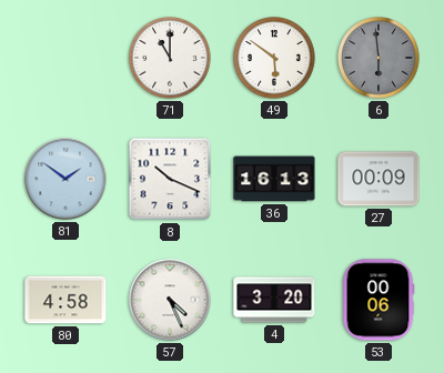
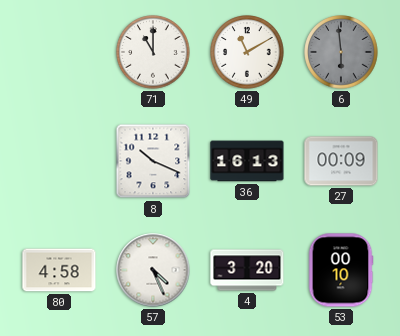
49: 5:51 -> 11:10
81: 1:51 -> none
53: 00:06 -> 00:10
